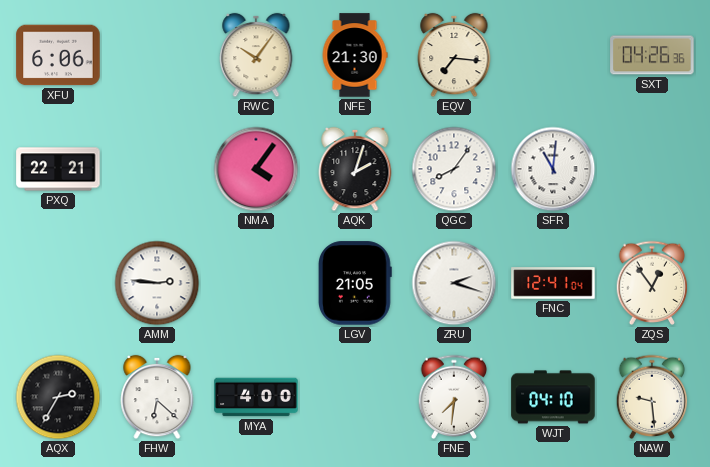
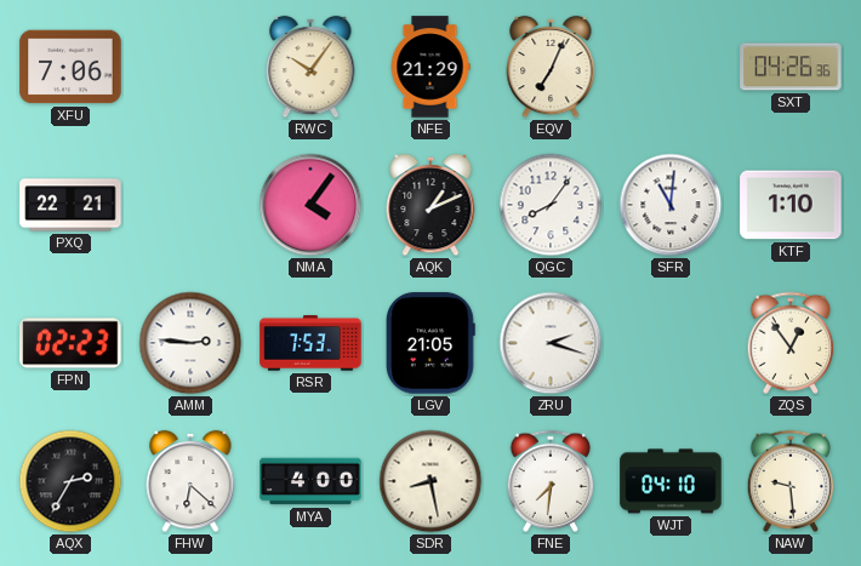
XFU: 6:06 -> 7:06
NFE: 21:30 -> 21:29
EQV: 7:16 -> 7:04
AQK: 2:03 -> 1:11
KTF: none -> 1:10
FPN: none -> 02:23
RSR: none -> 7:53
FNC: 12:41 -> none
SDR: none -> 8:28
